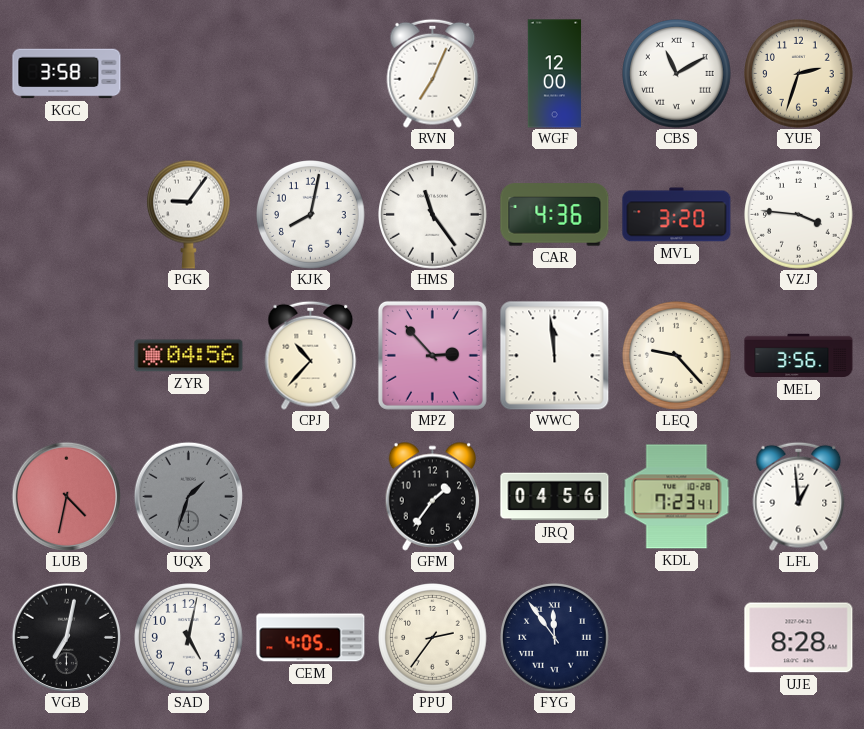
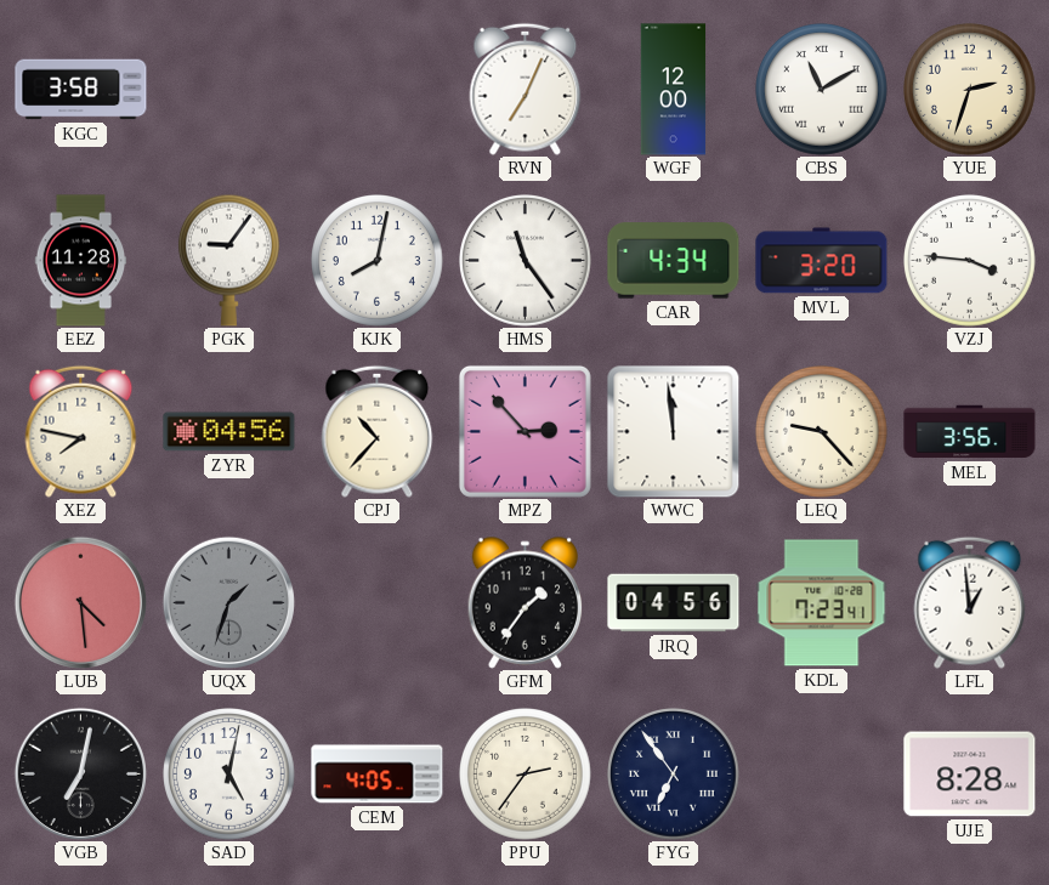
EEZ: none -> 11:28
CAR: 4:36 -> 4:34
XEZ: none -> 7:47
LUB: 4:32 -> 4:29
FYG: 11:54 -> 6:54
